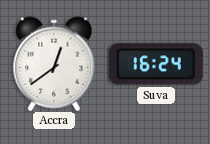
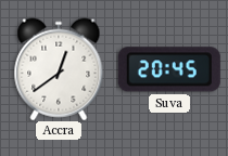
Suva: 16:24 -> 20:45
